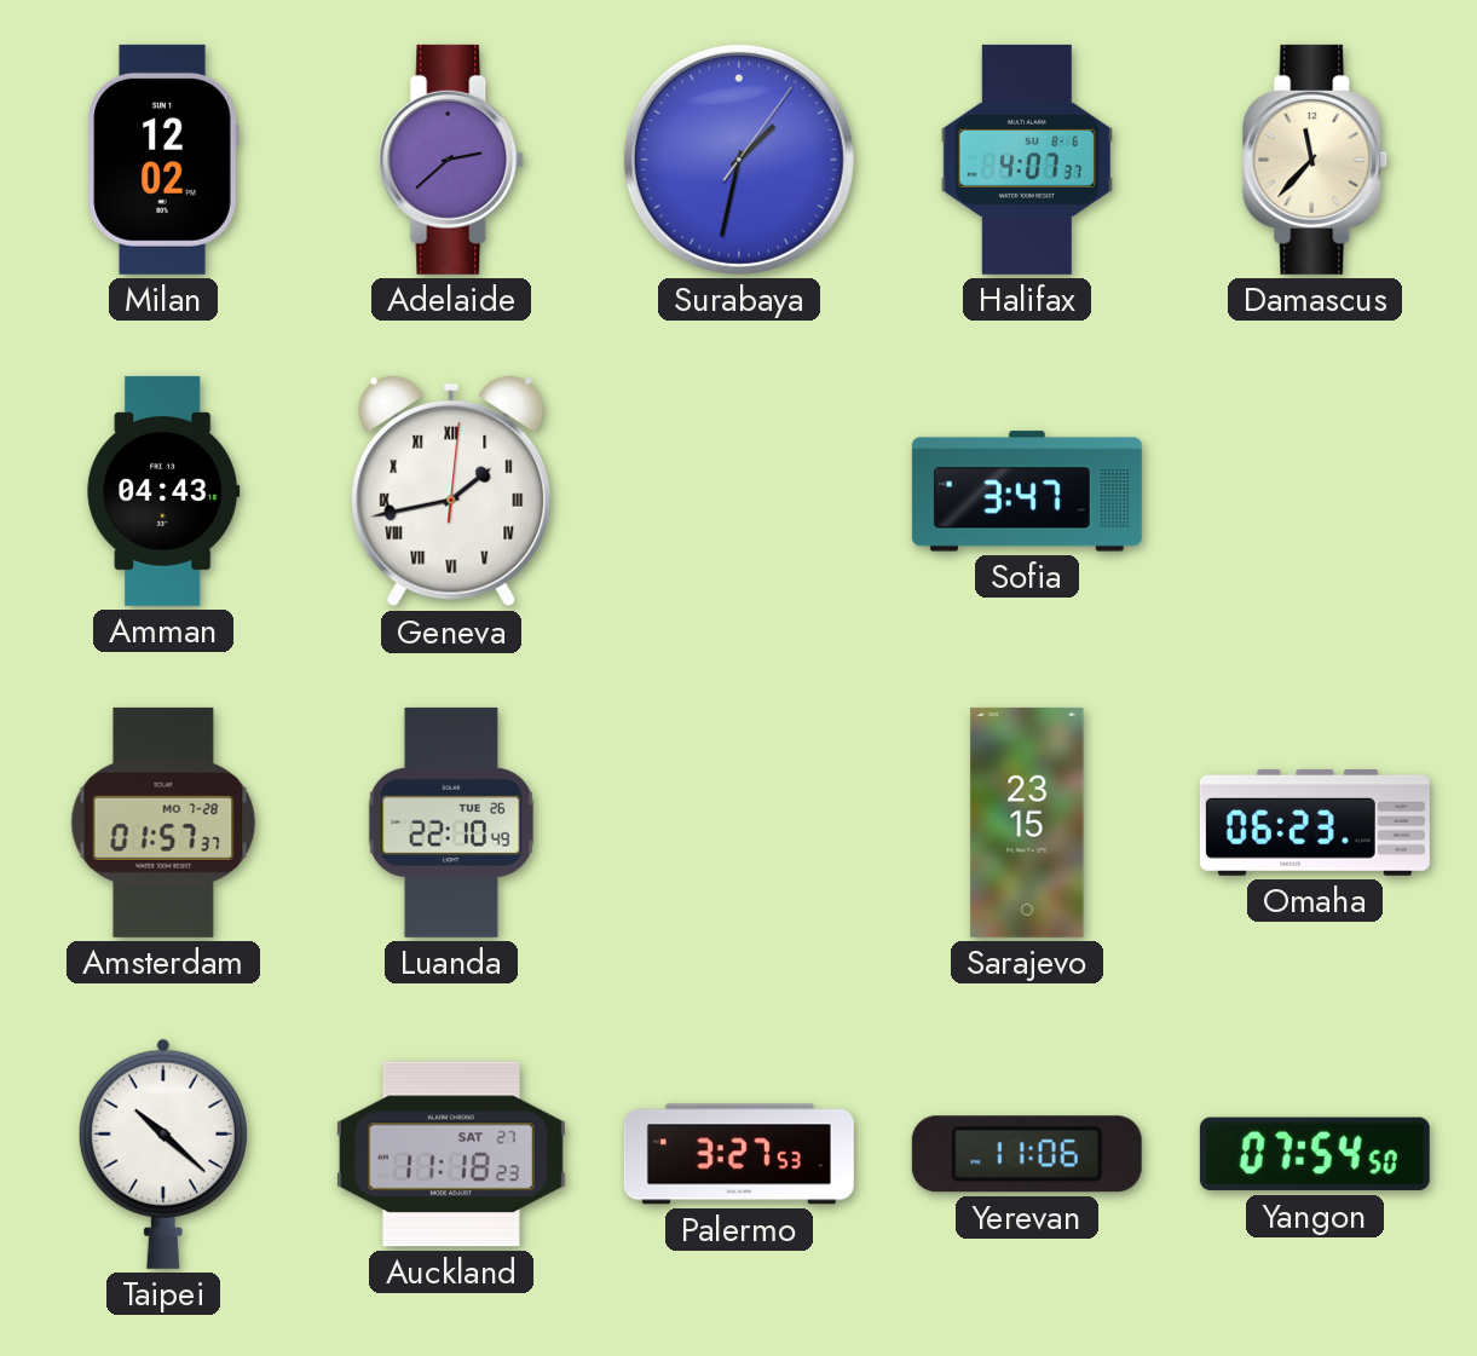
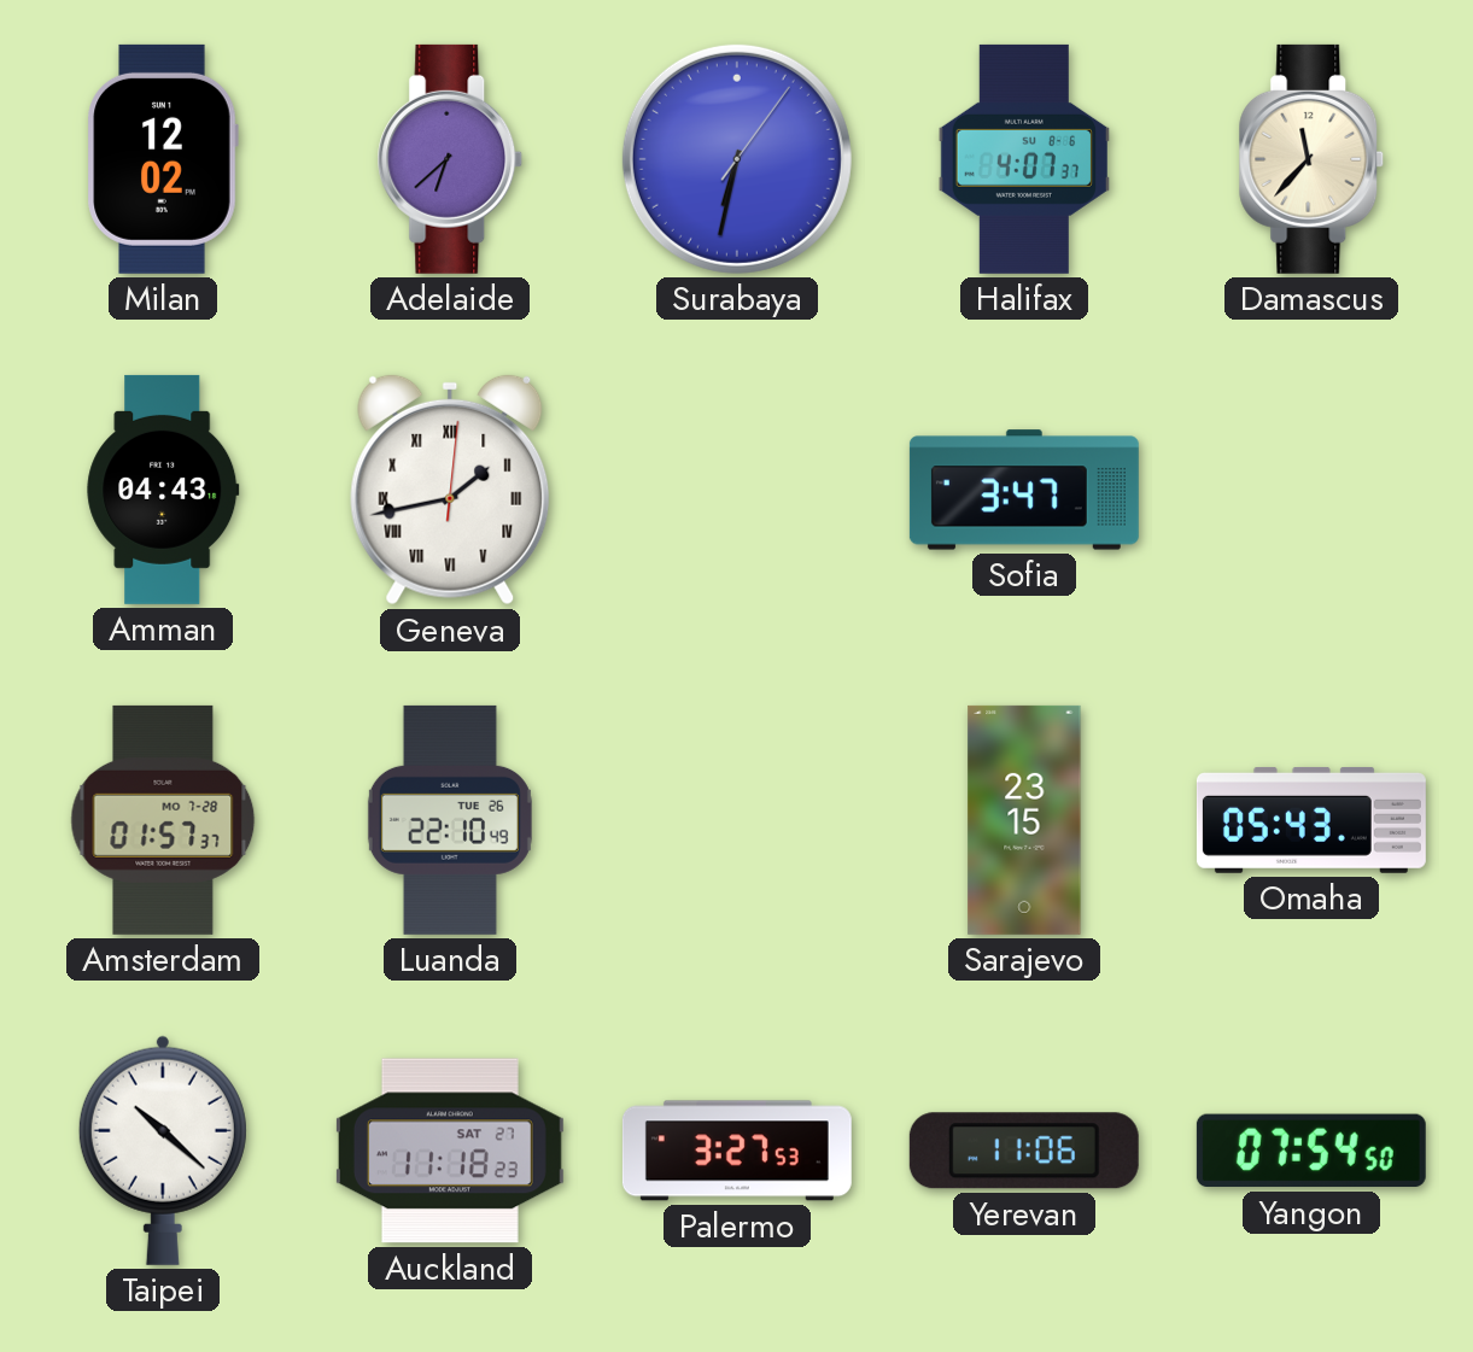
Adelaide: 2:38 -> 6:38
Surabaya: 1:32 -> 6:32
Omaha: 06:23 -> 05:43
